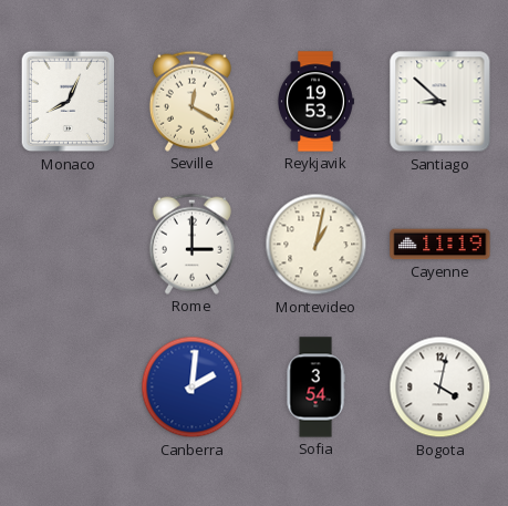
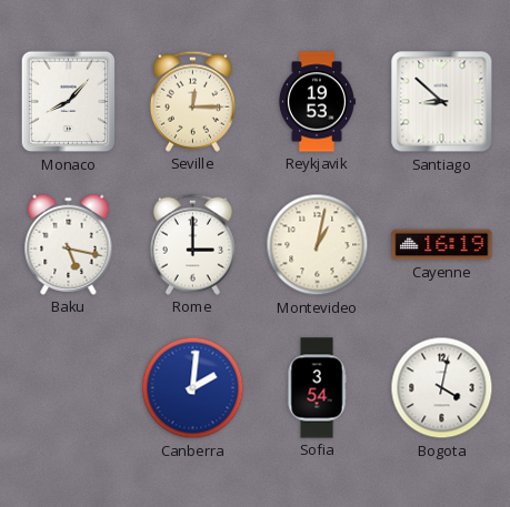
Monaco: 8:04 -> 8:07
Seville: 12:20 -> 12:15
Baku: none -> 5:17
Cayenne: 11:19 -> 16:19
